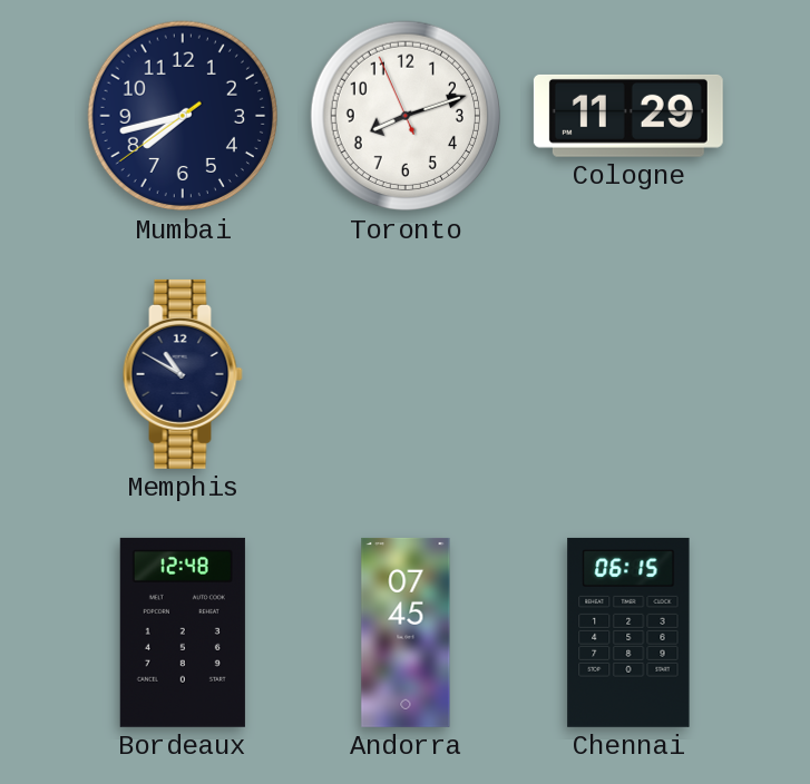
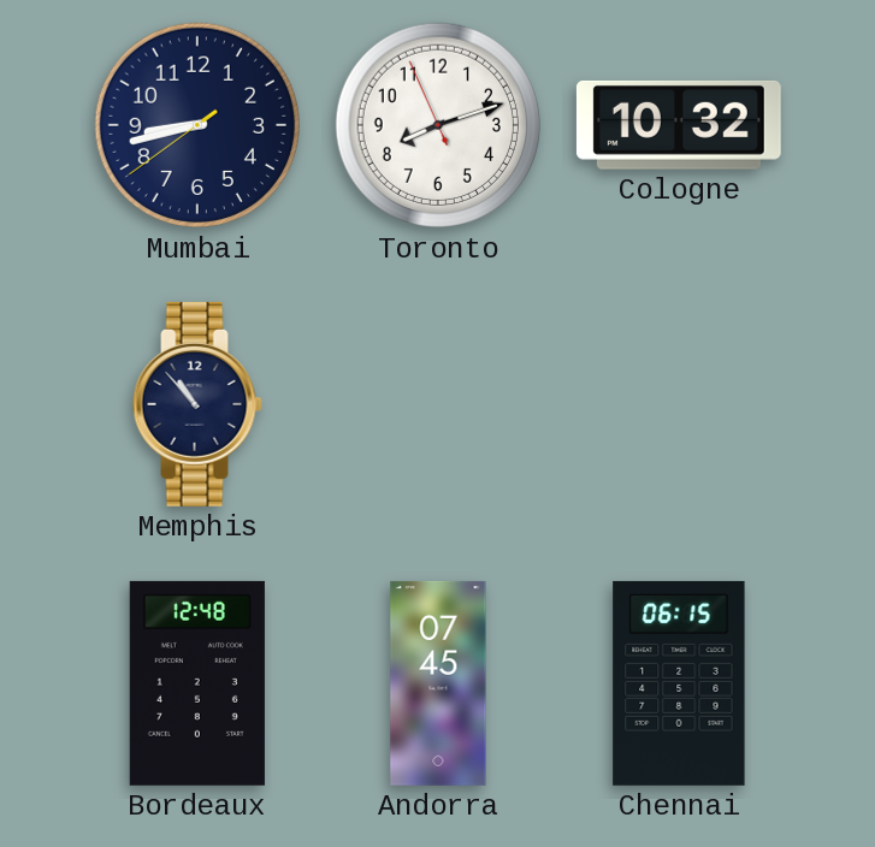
Mumbai: 7:42 -> 8:42
Cologne: 11:29 -> 10:32
Memphis: 10:50 -> 10:53
